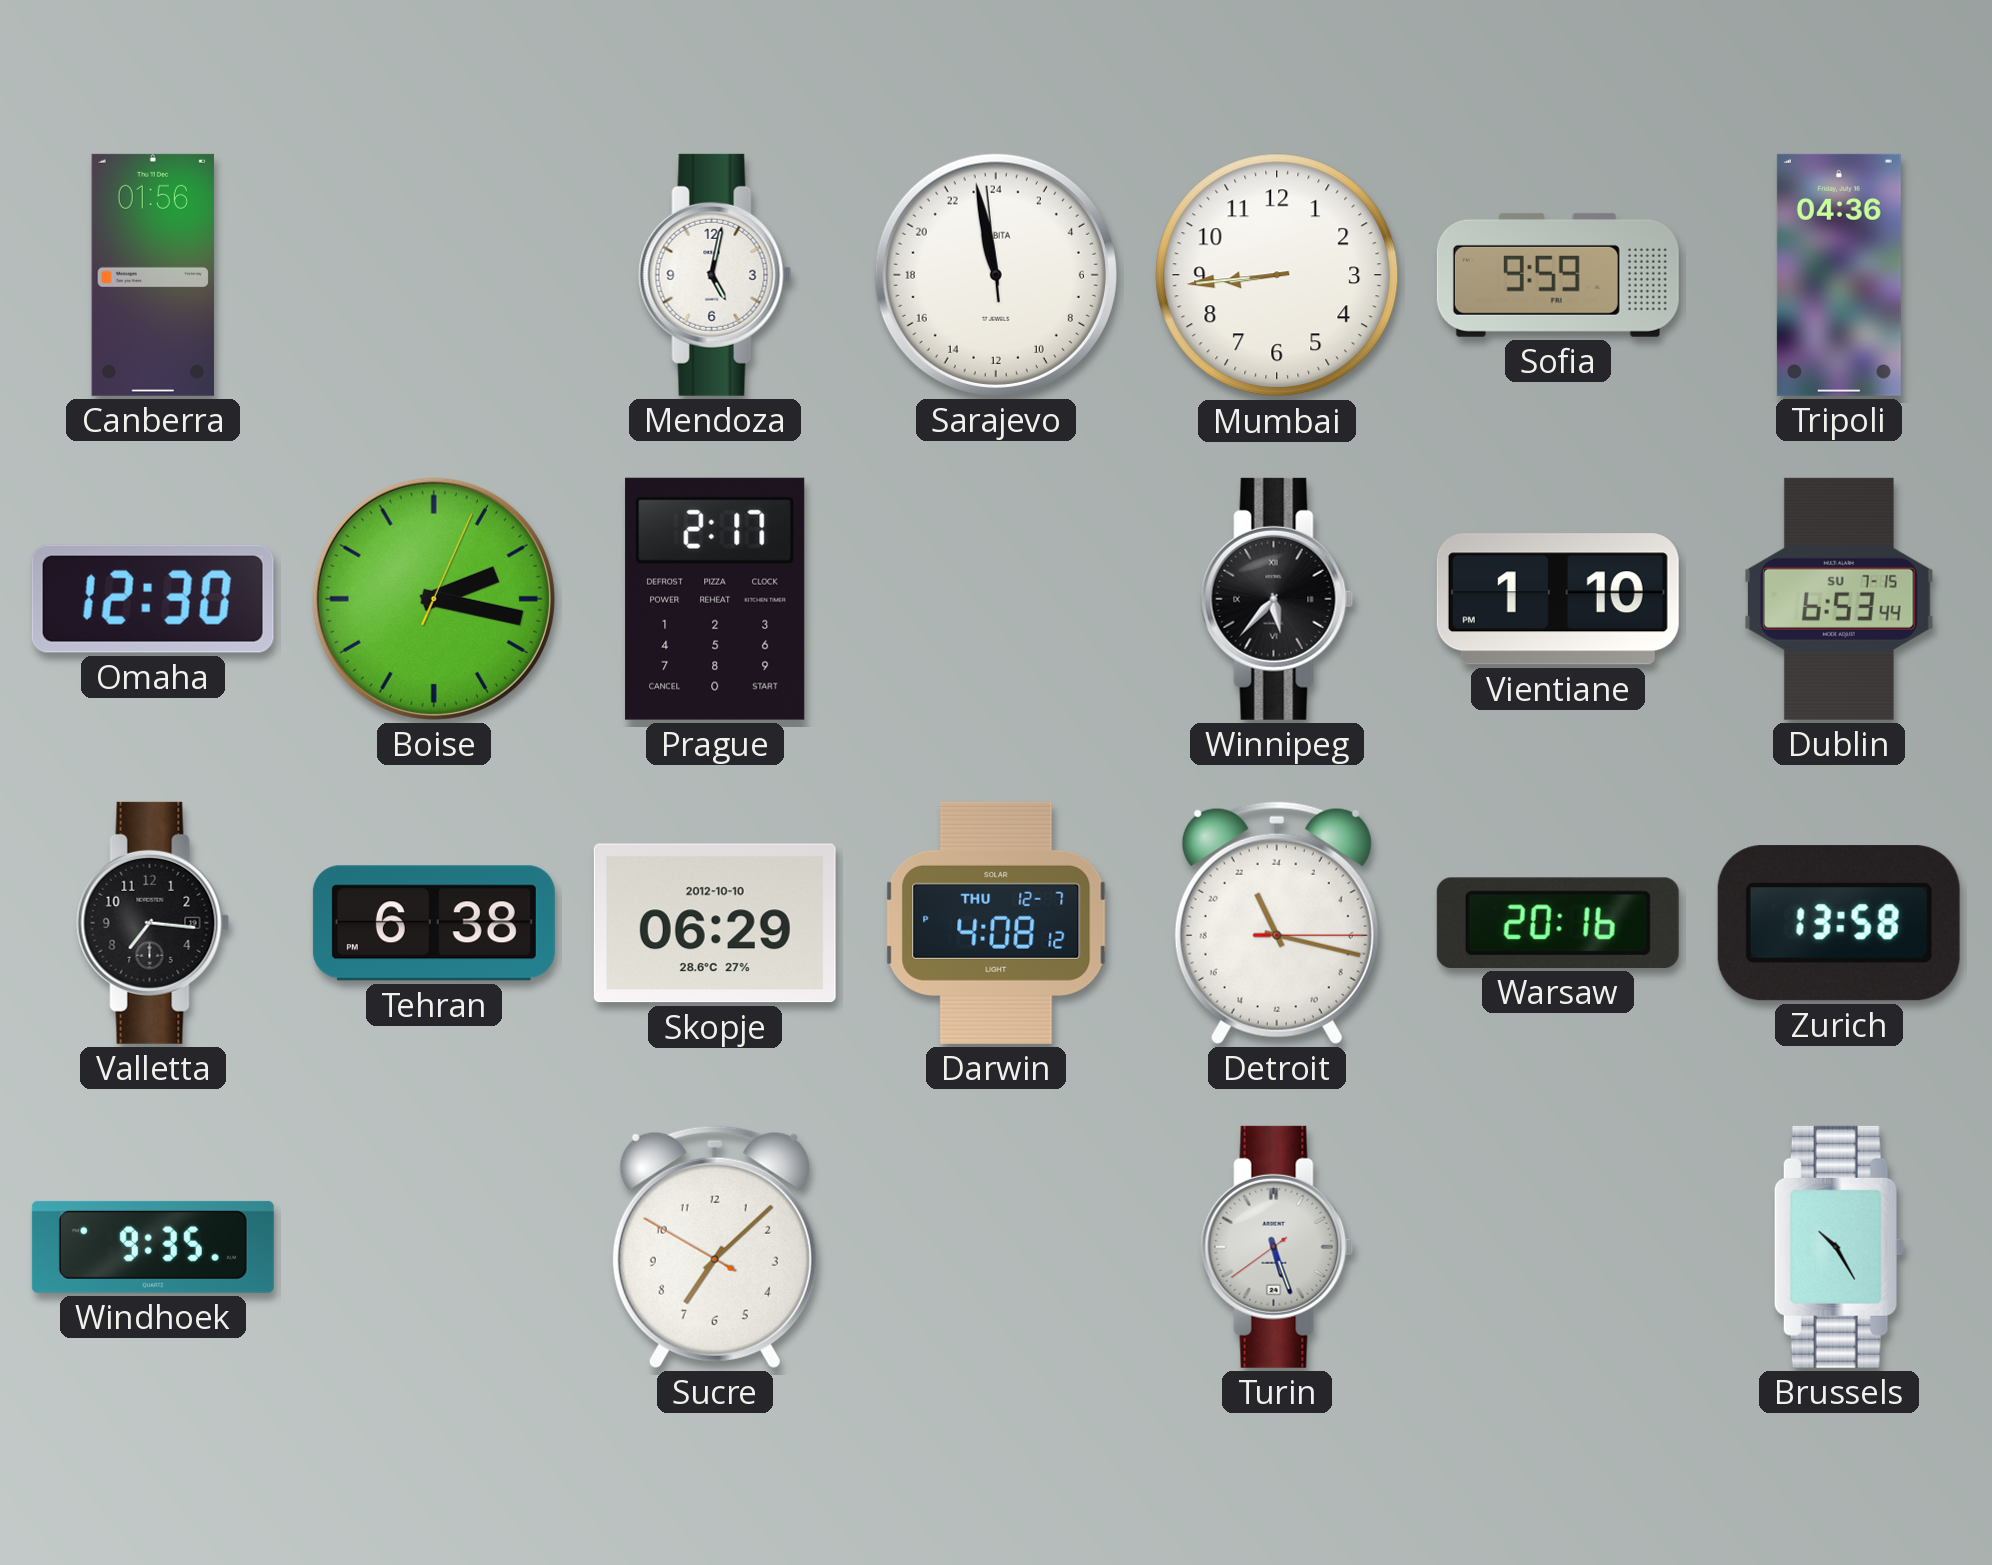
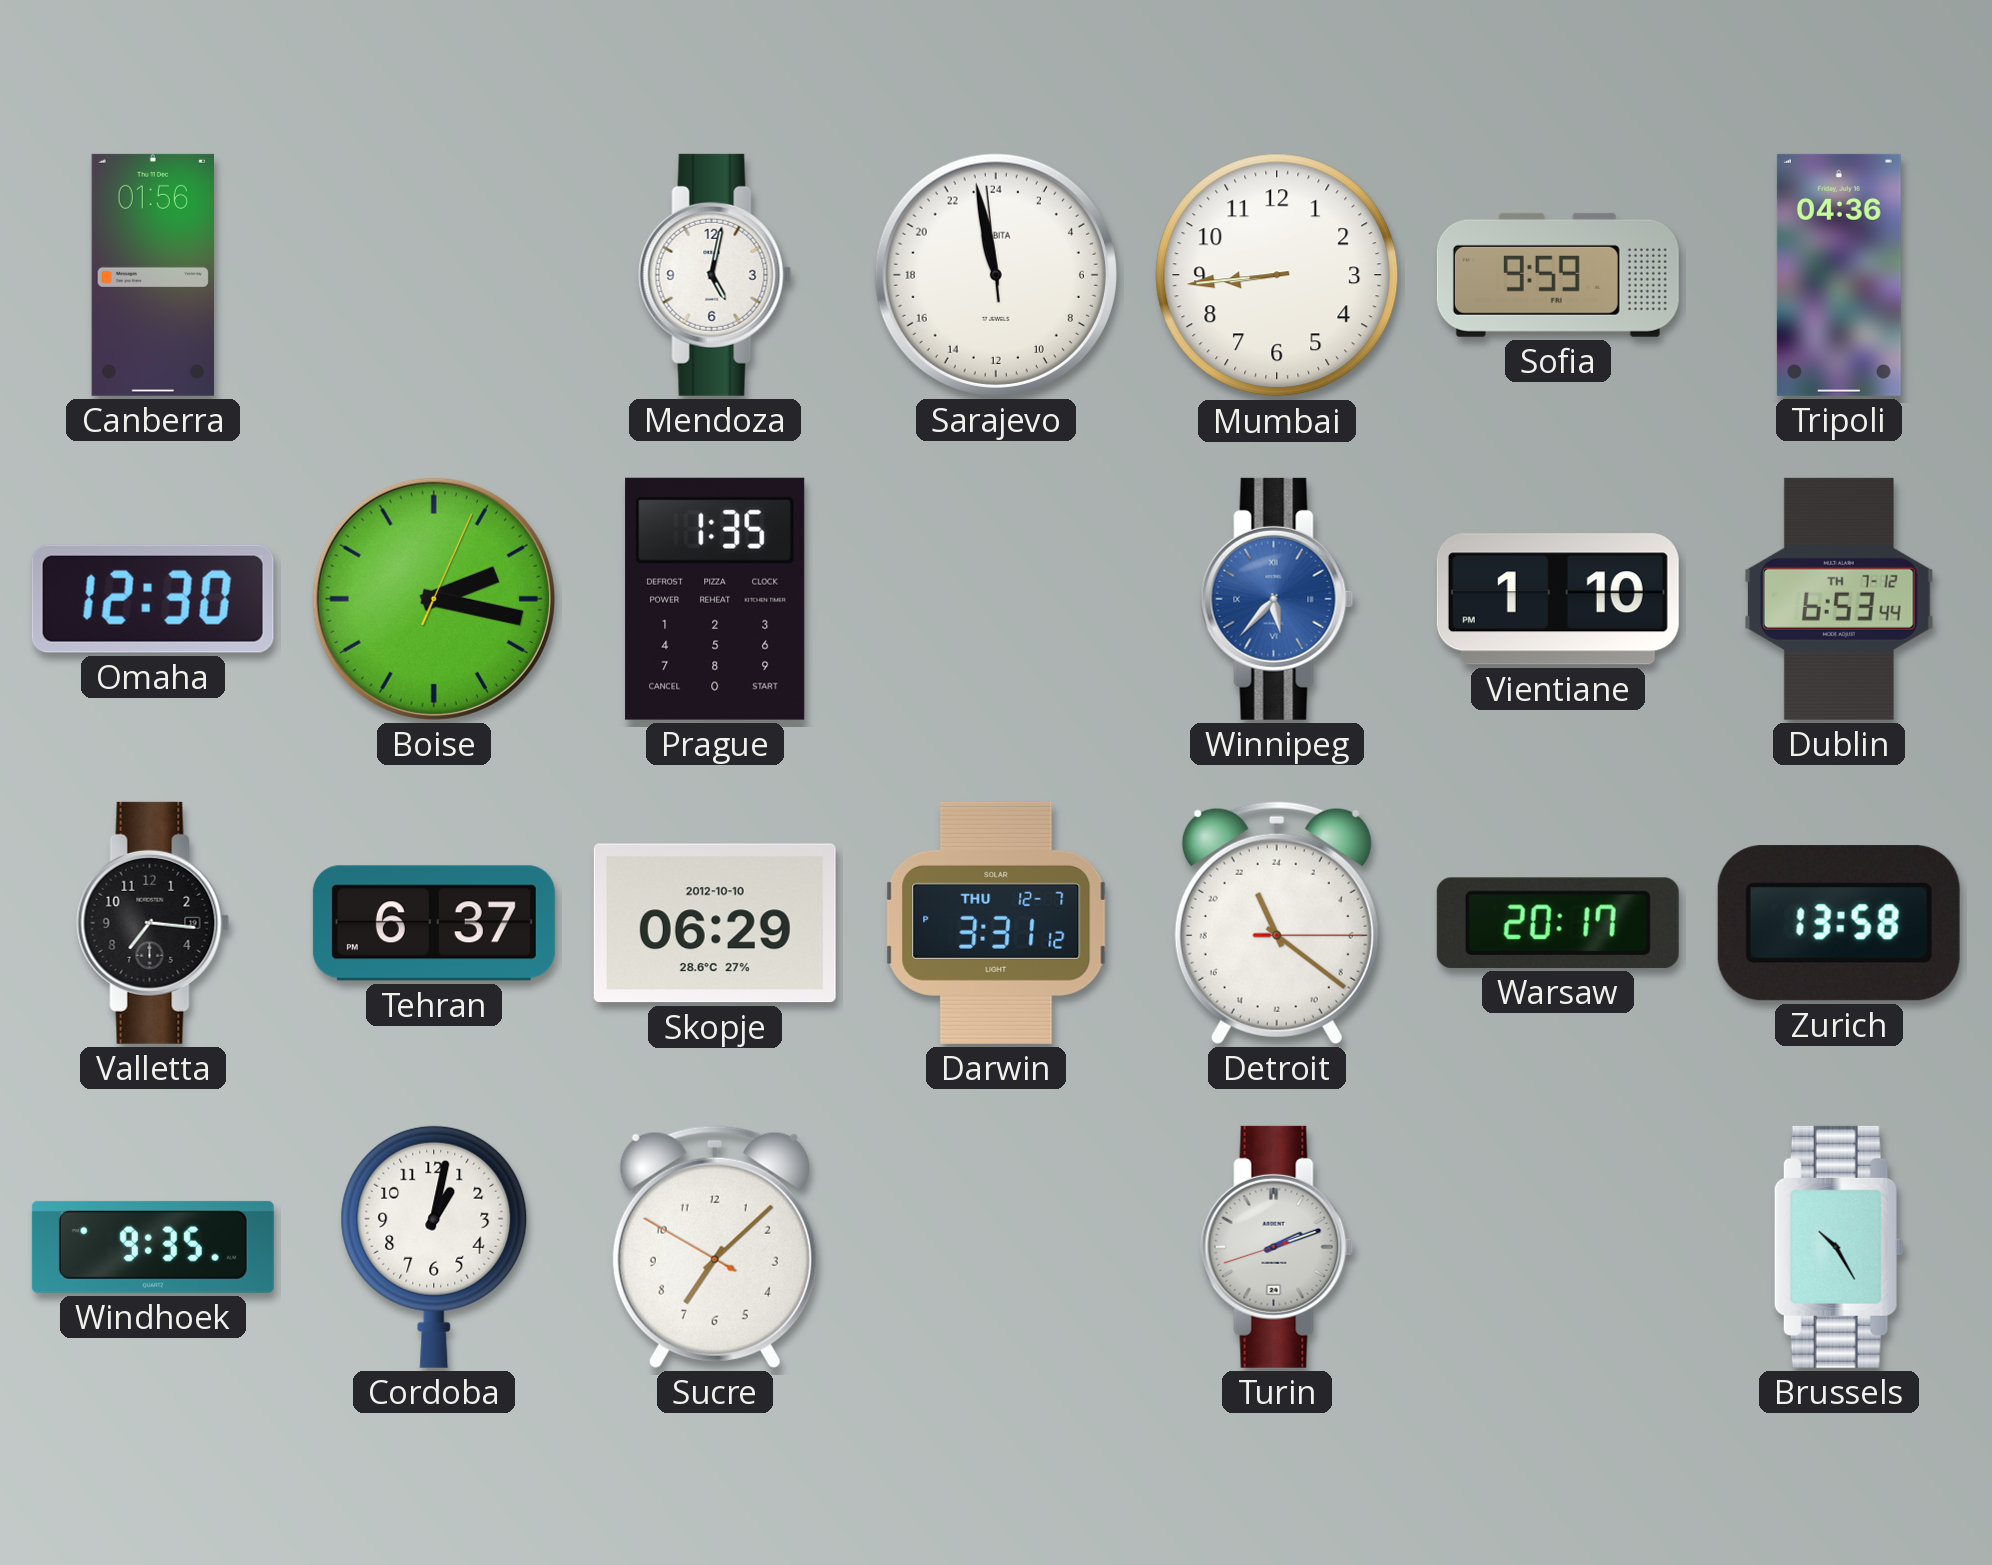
Prague: 2:17 -> 1:35
Winnipeg dial: black -> blue
Dublin date: SU 7-15 -> TH 7-12
Tehran: 6:38 -> 6:37
Darwin: 4:08 -> 3:31
Detroit: 22:17 -> 22:21
Warsaw: 20:16 -> 20:17
Cordoba: none -> 1:02
Turin: 5:26 -> 2:11
